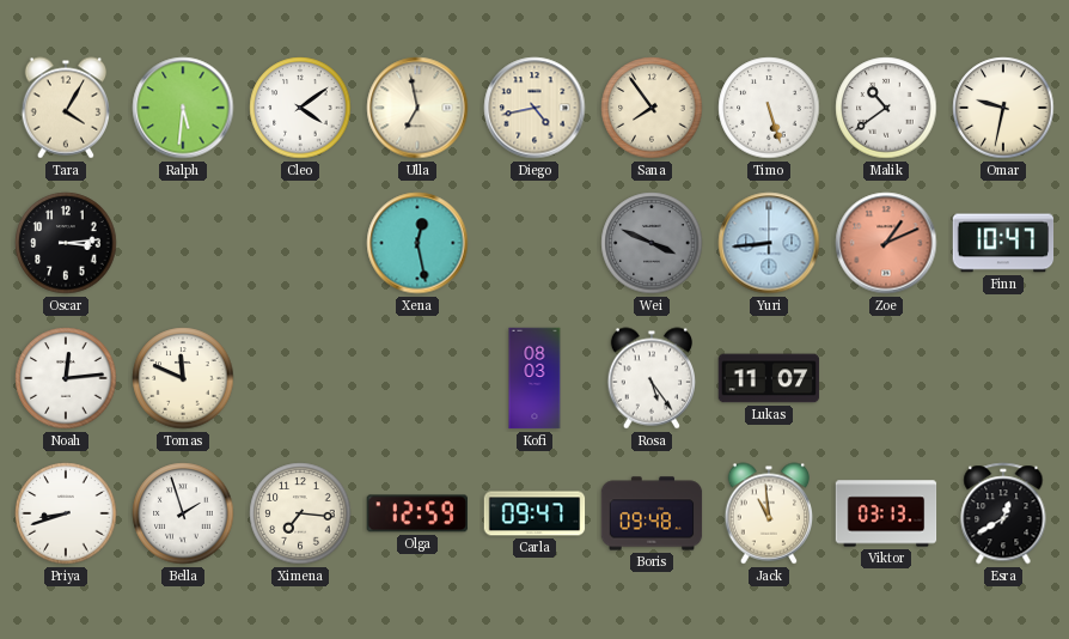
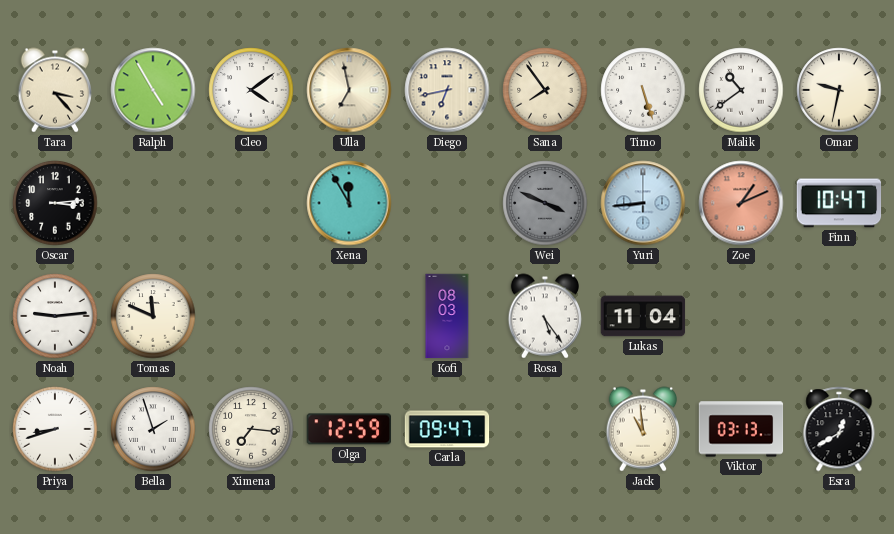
Tara: 4:05 -> 3:23
Ralph: 5:31 -> 4:55
Diego: 4:43 -> 6:43
Xena: 12:28 -> 11:55
Noah: 12:14 -> 9:14
Lukas: 11:07 -> 11:04
Boris: 09:48 -> none
